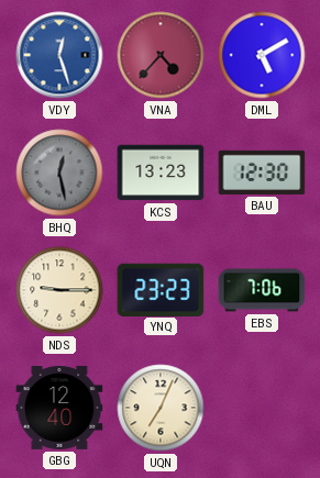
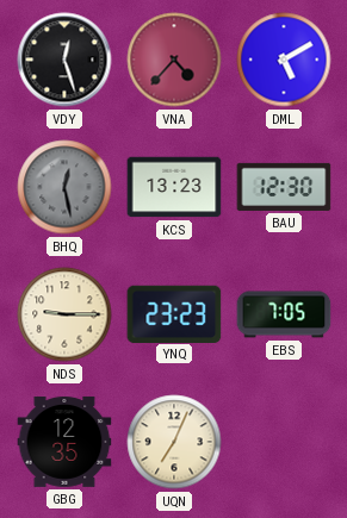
VDY dial: blue -> black
EBS: 7:06 -> 7:05
GBG: 12:40 -> 12:35
